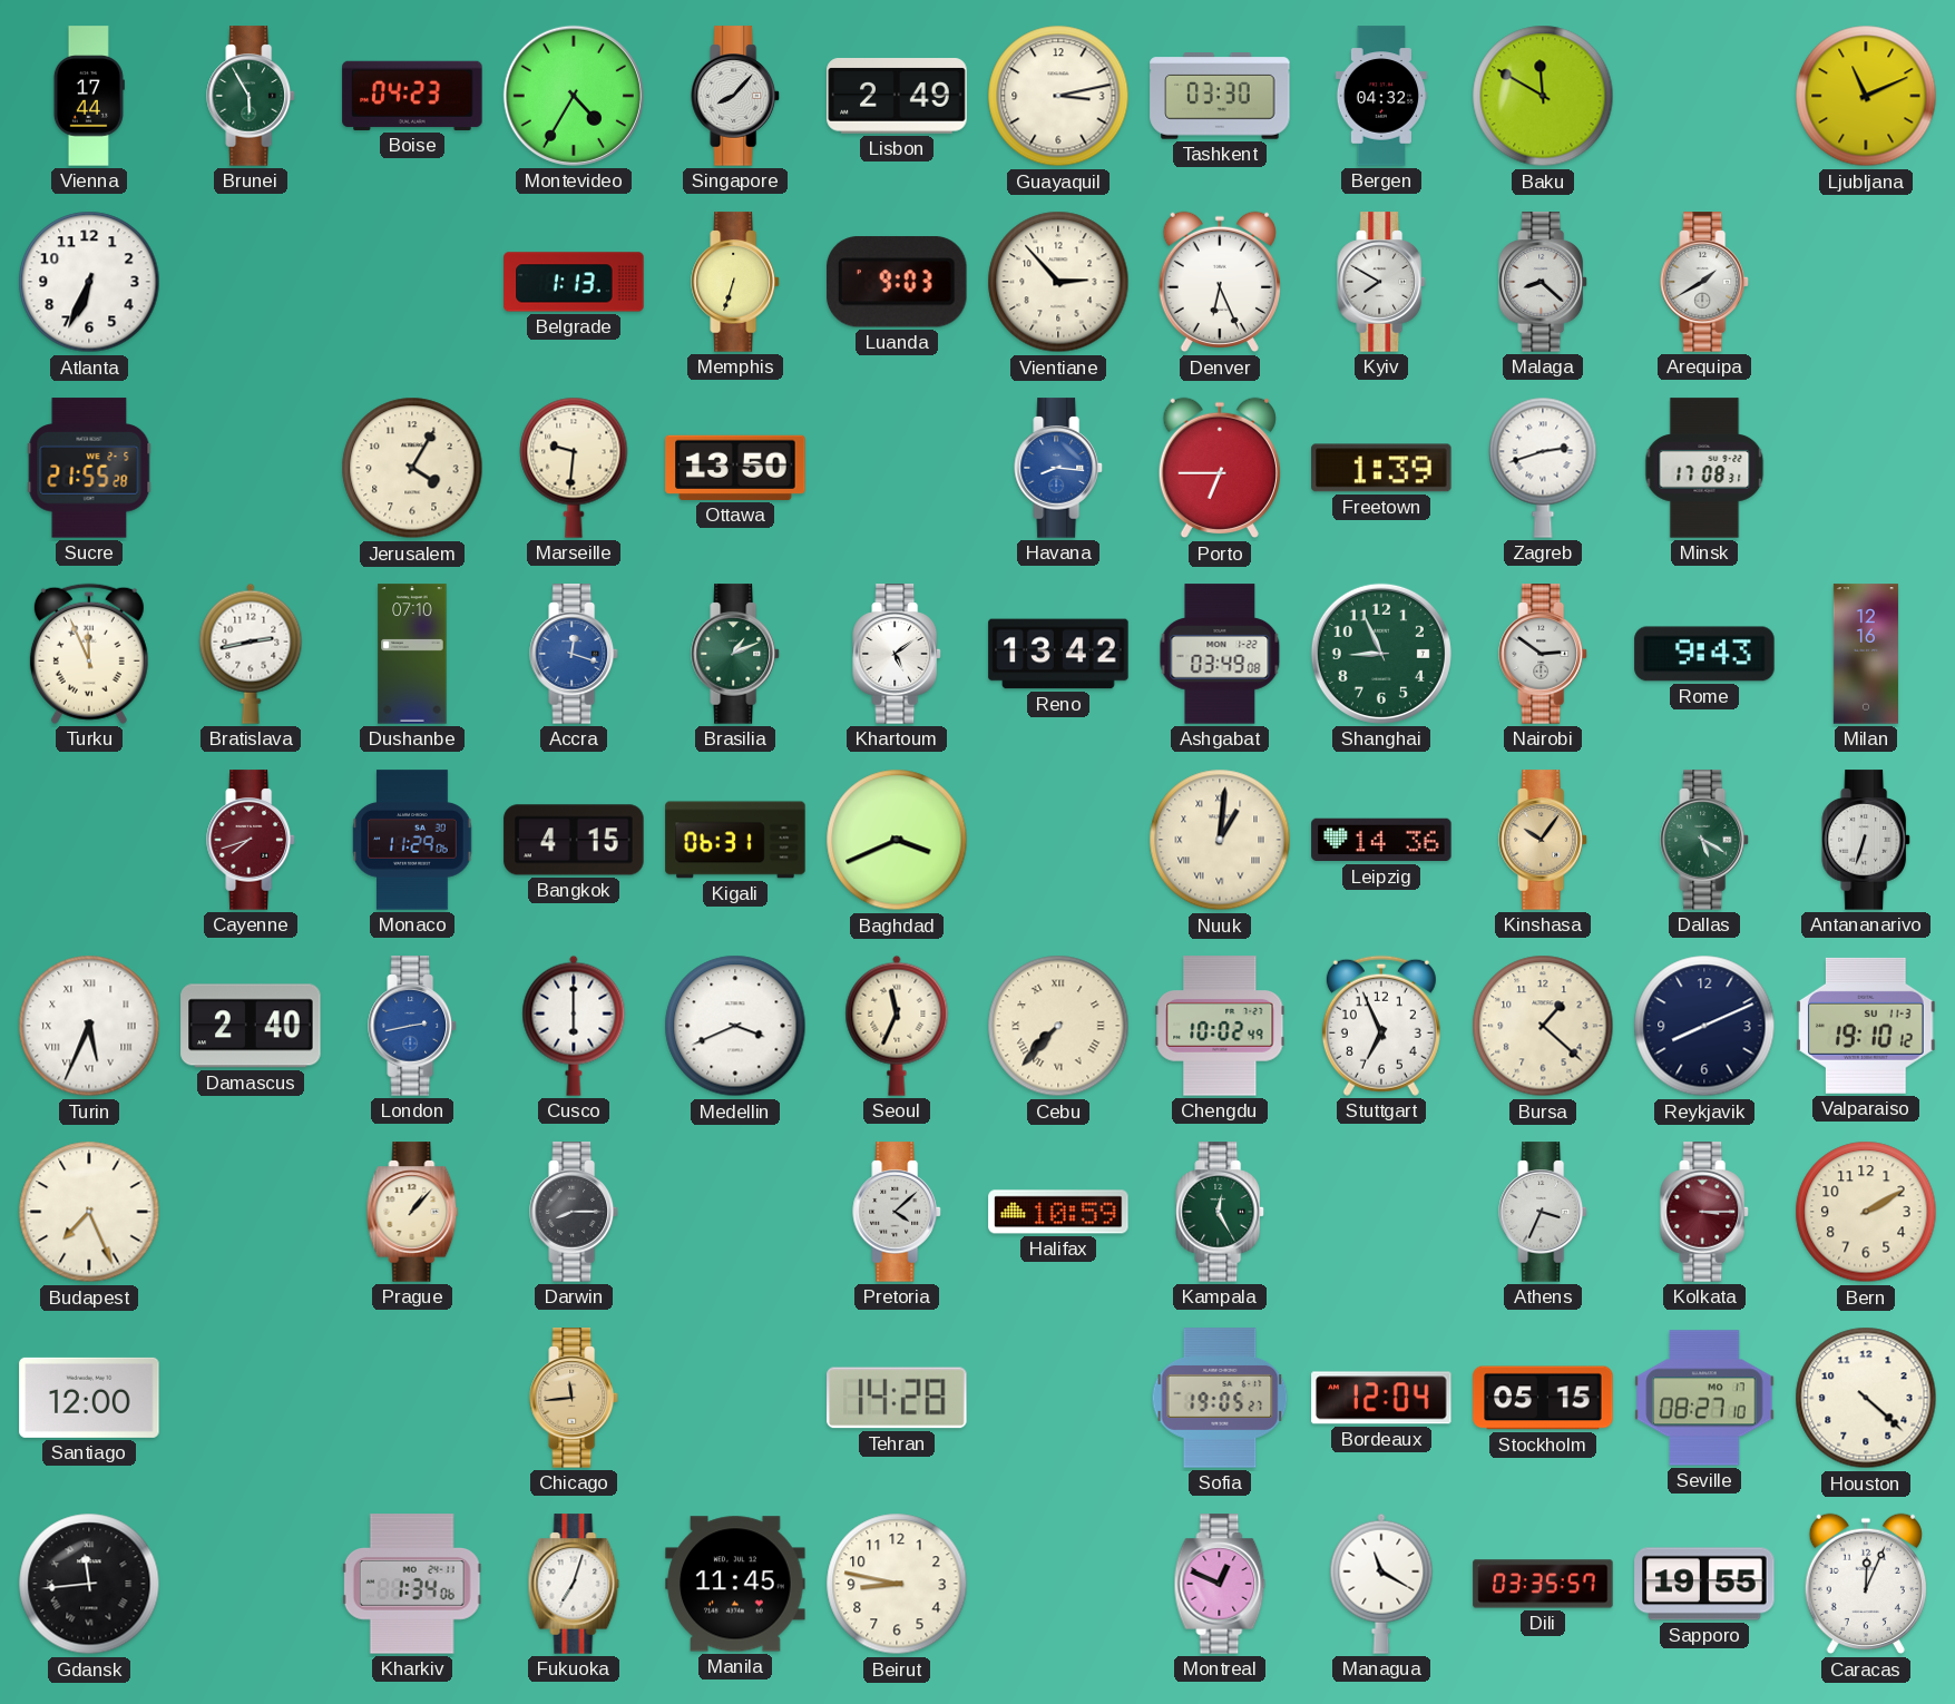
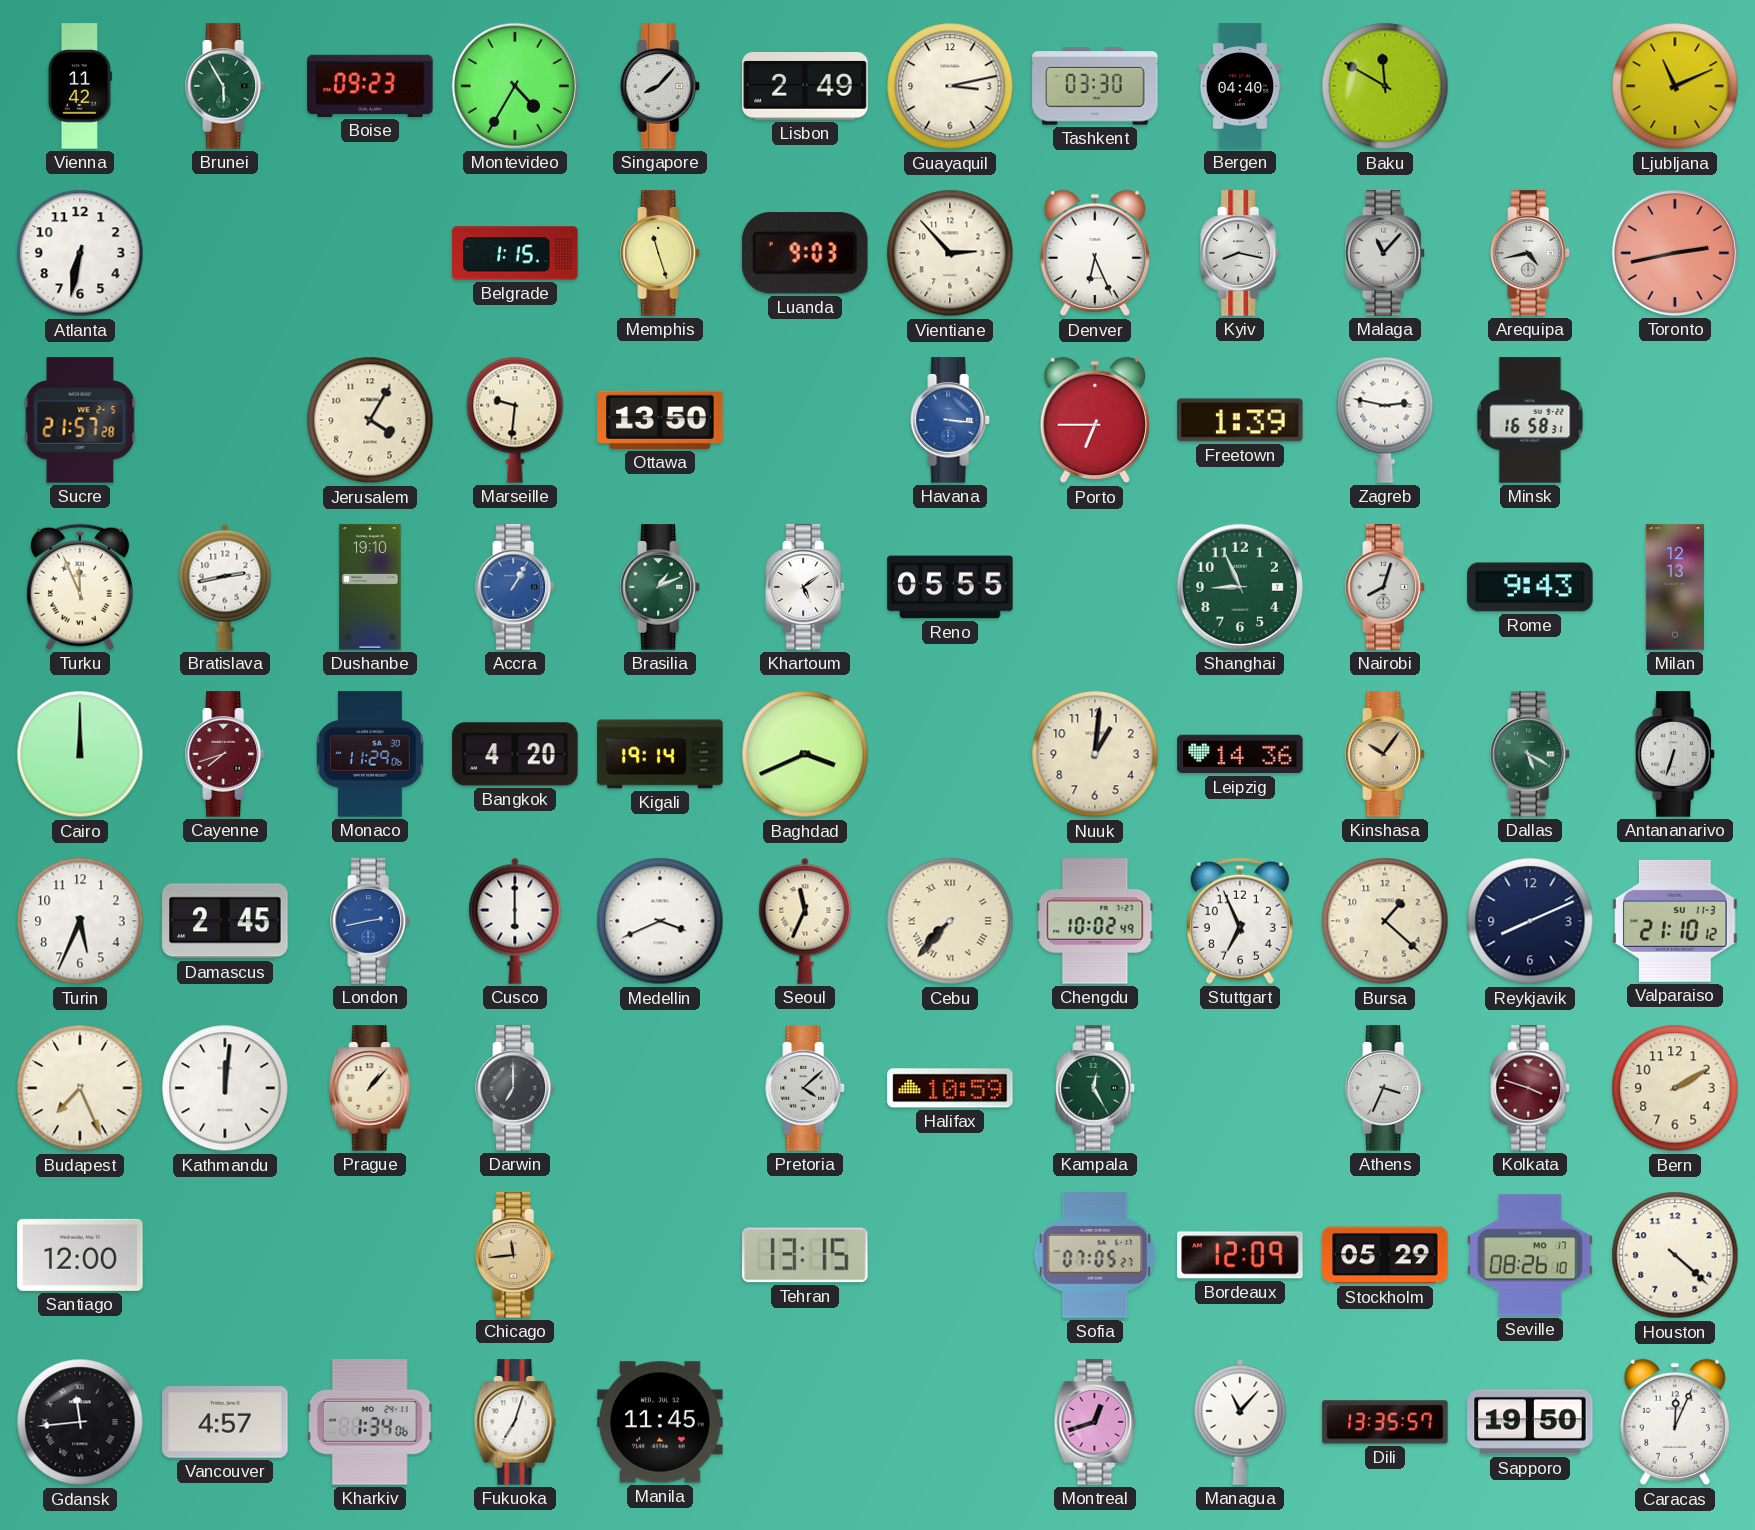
Vienna: 17:44 -> 11:42
Boise: 04:23 -> 09:23
Bergen: 04:32 -> 04:40
Atlanta: 6:34 -> 6:32
Belgrade: 1:13 -> 1:15
Memphis: 6:33 -> 11:27
Kyiv: 7:50 -> 8:17
Malaga: 8:22 -> 11:07
Arequipa: 1:40 -> 4:43
Toronto: none -> 2:43
Sucre: 21:55 -> 21:57
Havana: 8:16 -> 3:16
Zagreb: 2:42 -> 2:47
Minsk: 17:08 -> 16:58
Dushanbe: 07:10 -> 19:10
Accra: 12:18 -> 1:05
Reno: 13:42 -> 05:55
Ashgabat: 03:49 -> none
Nairobi: 2:51 -> 8:03
Milan: 12:16 -> 12:13
Cairo: none -> 12:00
Bangkok: 4:15 -> 4:20
Kigali: 06:31 -> 19:14
Nuuk numerals: Roman -> Arabic
Turin numerals: Roman -> Arabic
Damascus: 2:40 -> 2:45
Valparaiso: 19:10 -> 21:10
Kathmandu: none -> 12:01
Darwin: 8:15 -> 7:00
Kolkata: 3:15 -> 3:48
Tehran: 14:28 -> 13:15
Sofia: 19:05 -> 07:05
Bordeaux: 12:04 -> 12:09
Stockholm: 05:15 -> 05:29
Seville: 08:27 -> 08:26
Vancouver: none -> 4:57
Beirut: 8:47 -> none
Montreal: 12:49 -> 12:42
Managua: 11:20 -> 11:07
Dili: 03:35 -> 13:35
Sapporo: 19:55 -> 19:50
